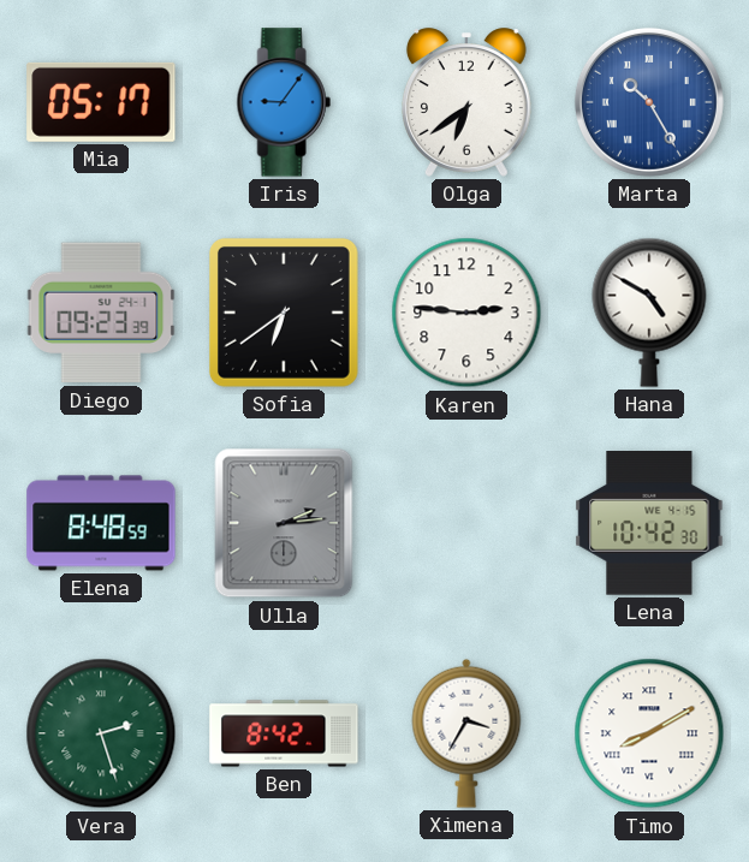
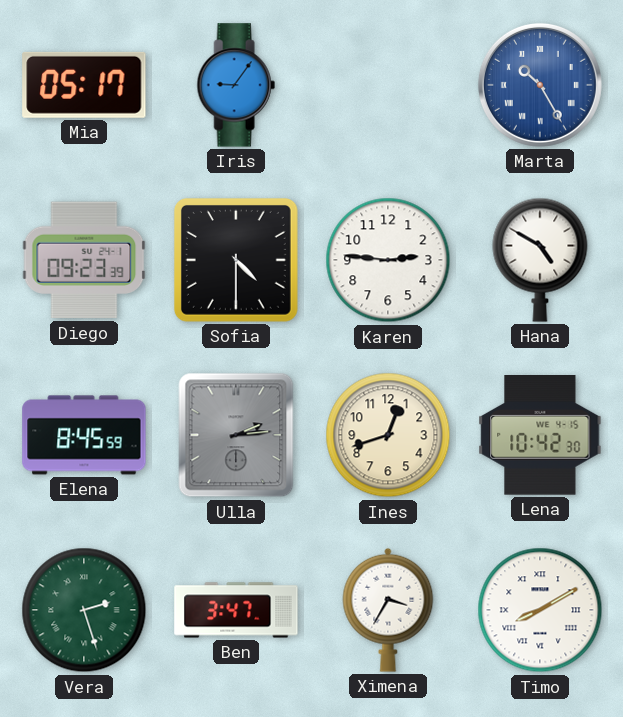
Olga: 6:39 -> none
Sofia: 6:39 -> 4:30
Elena: 8:48 -> 8:45
Ines: none -> 12:42
Ben: 8:42 -> 3:47
